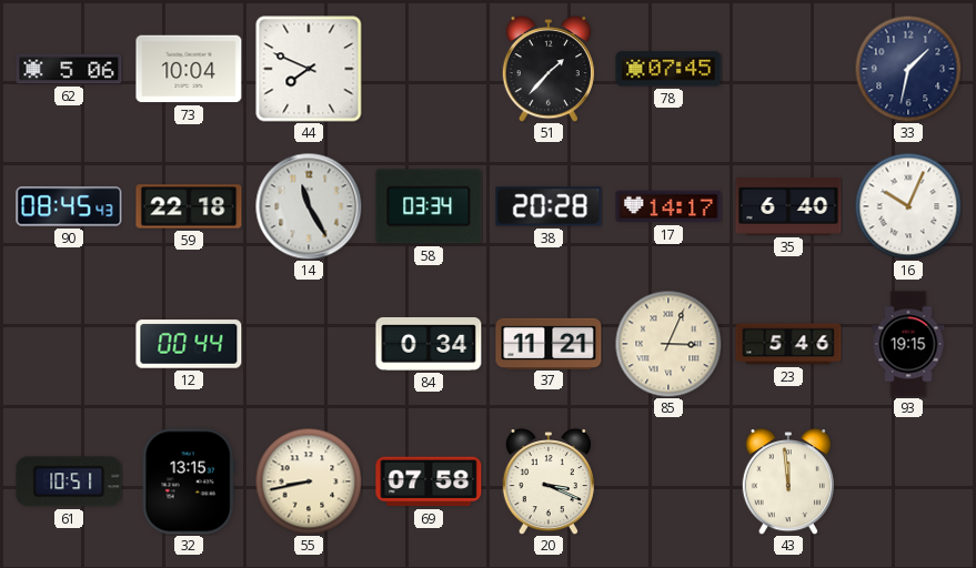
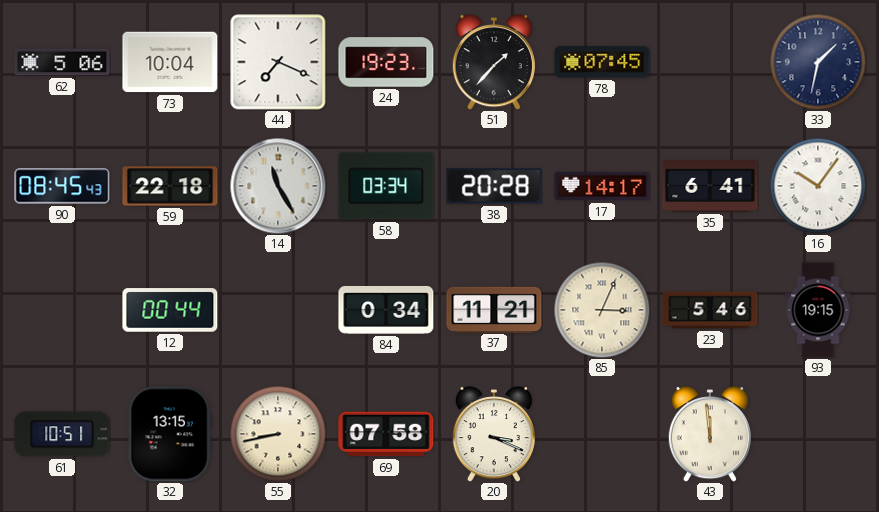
44: 7:49 -> 7:19
24: none -> 19:23
35: 6:40 -> 6:41
16: 10:04 -> 10:06
